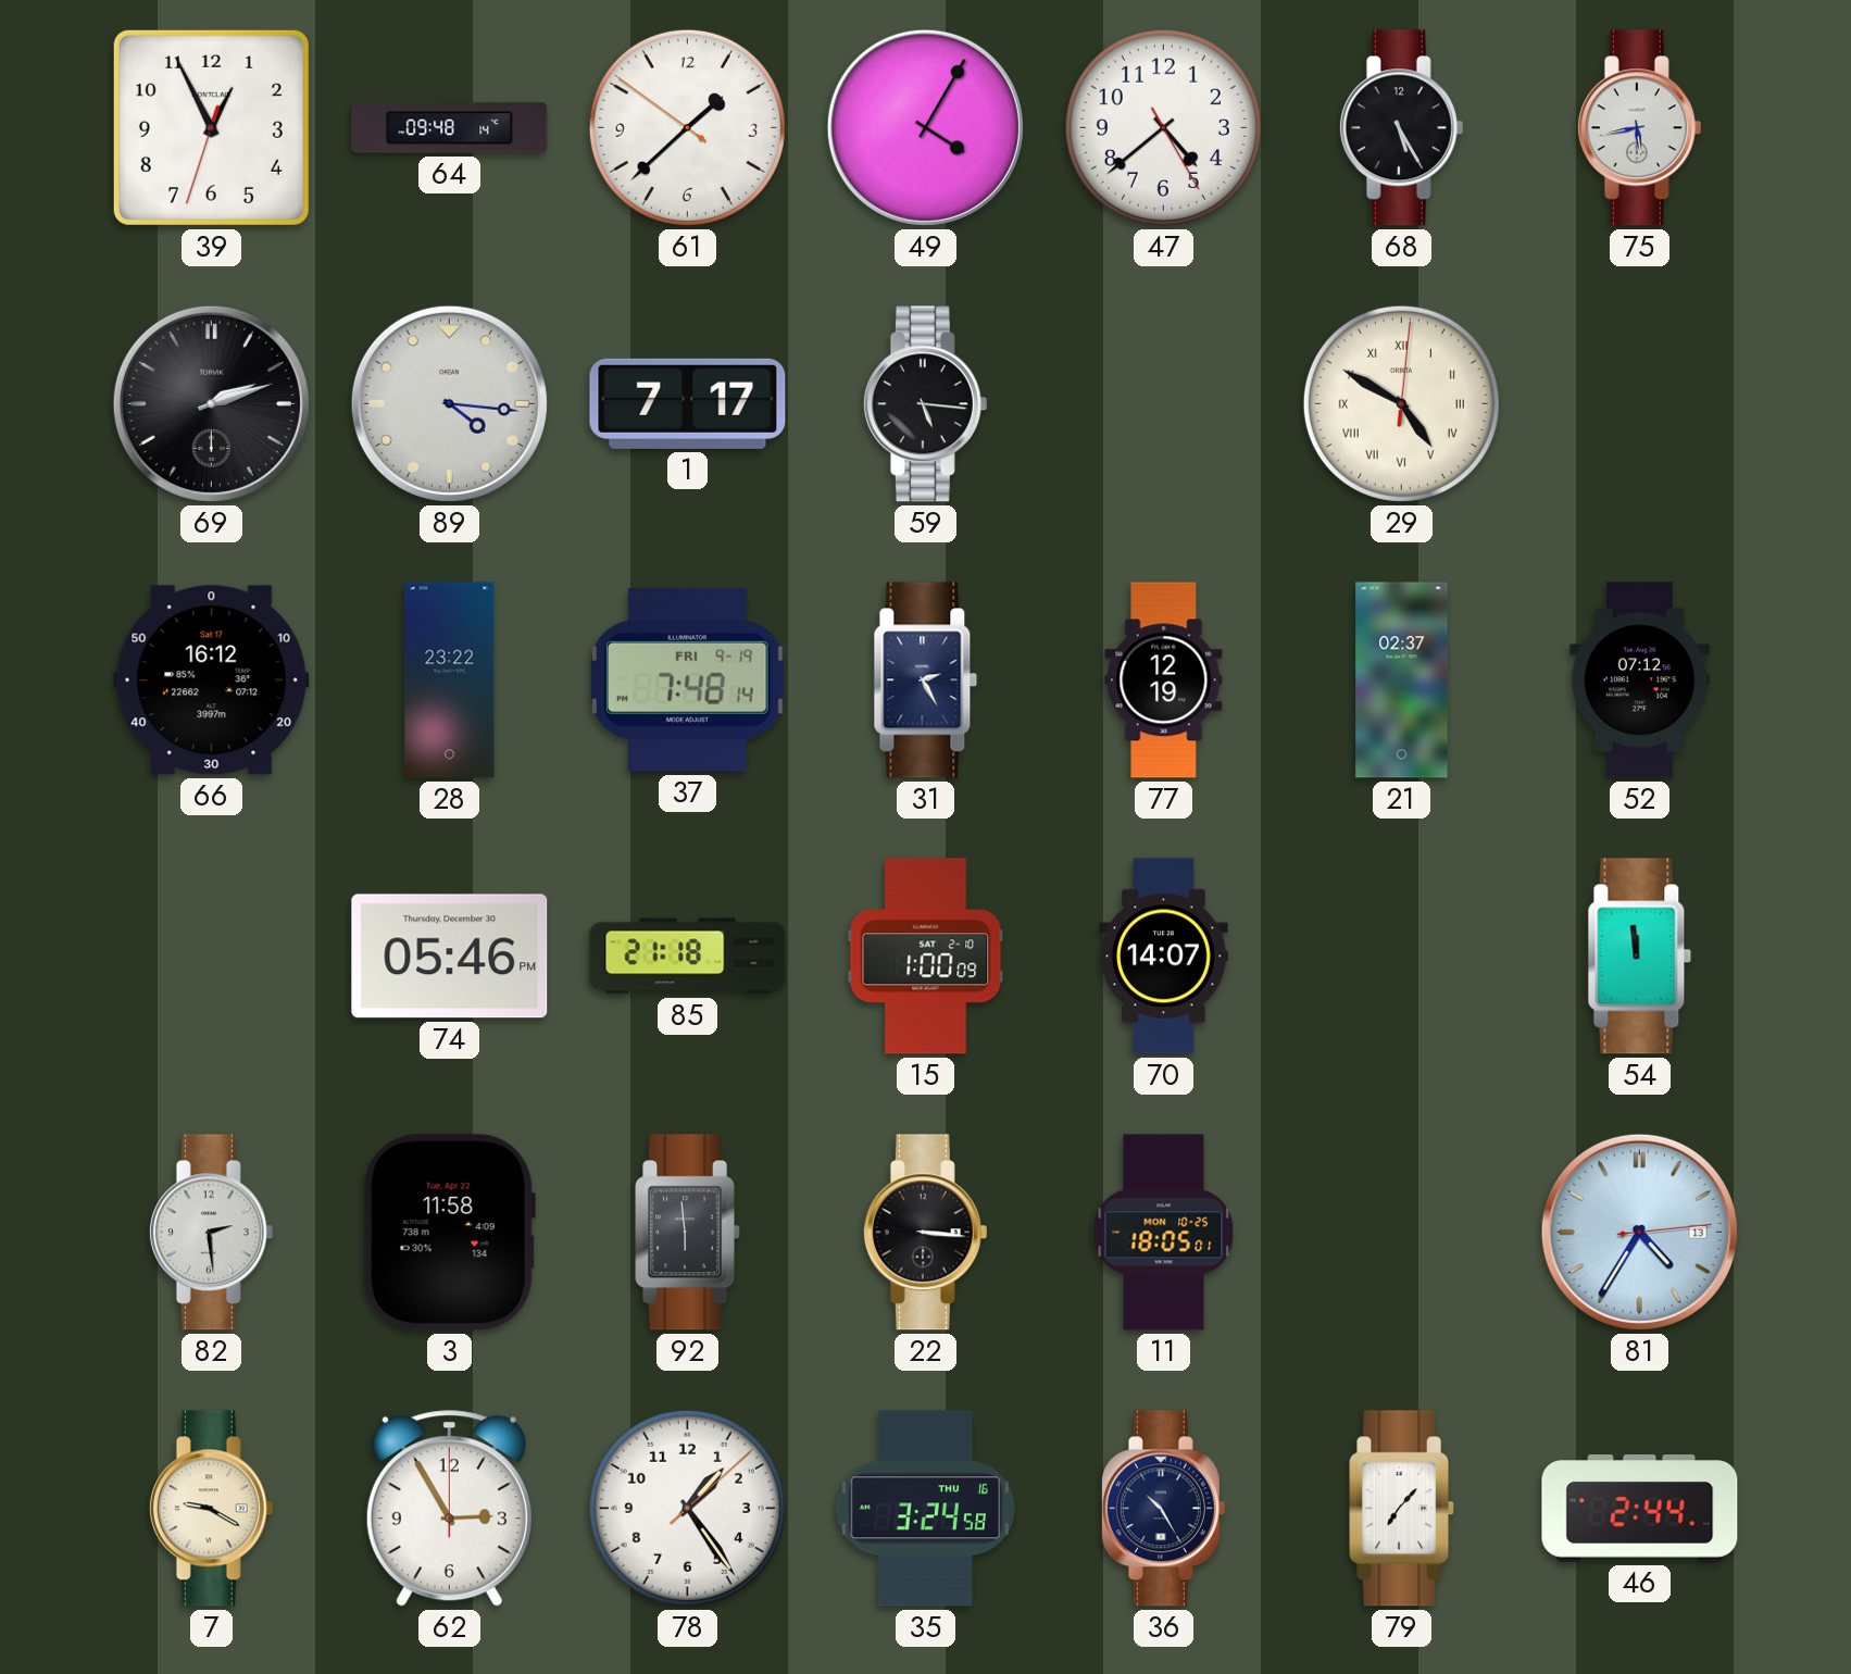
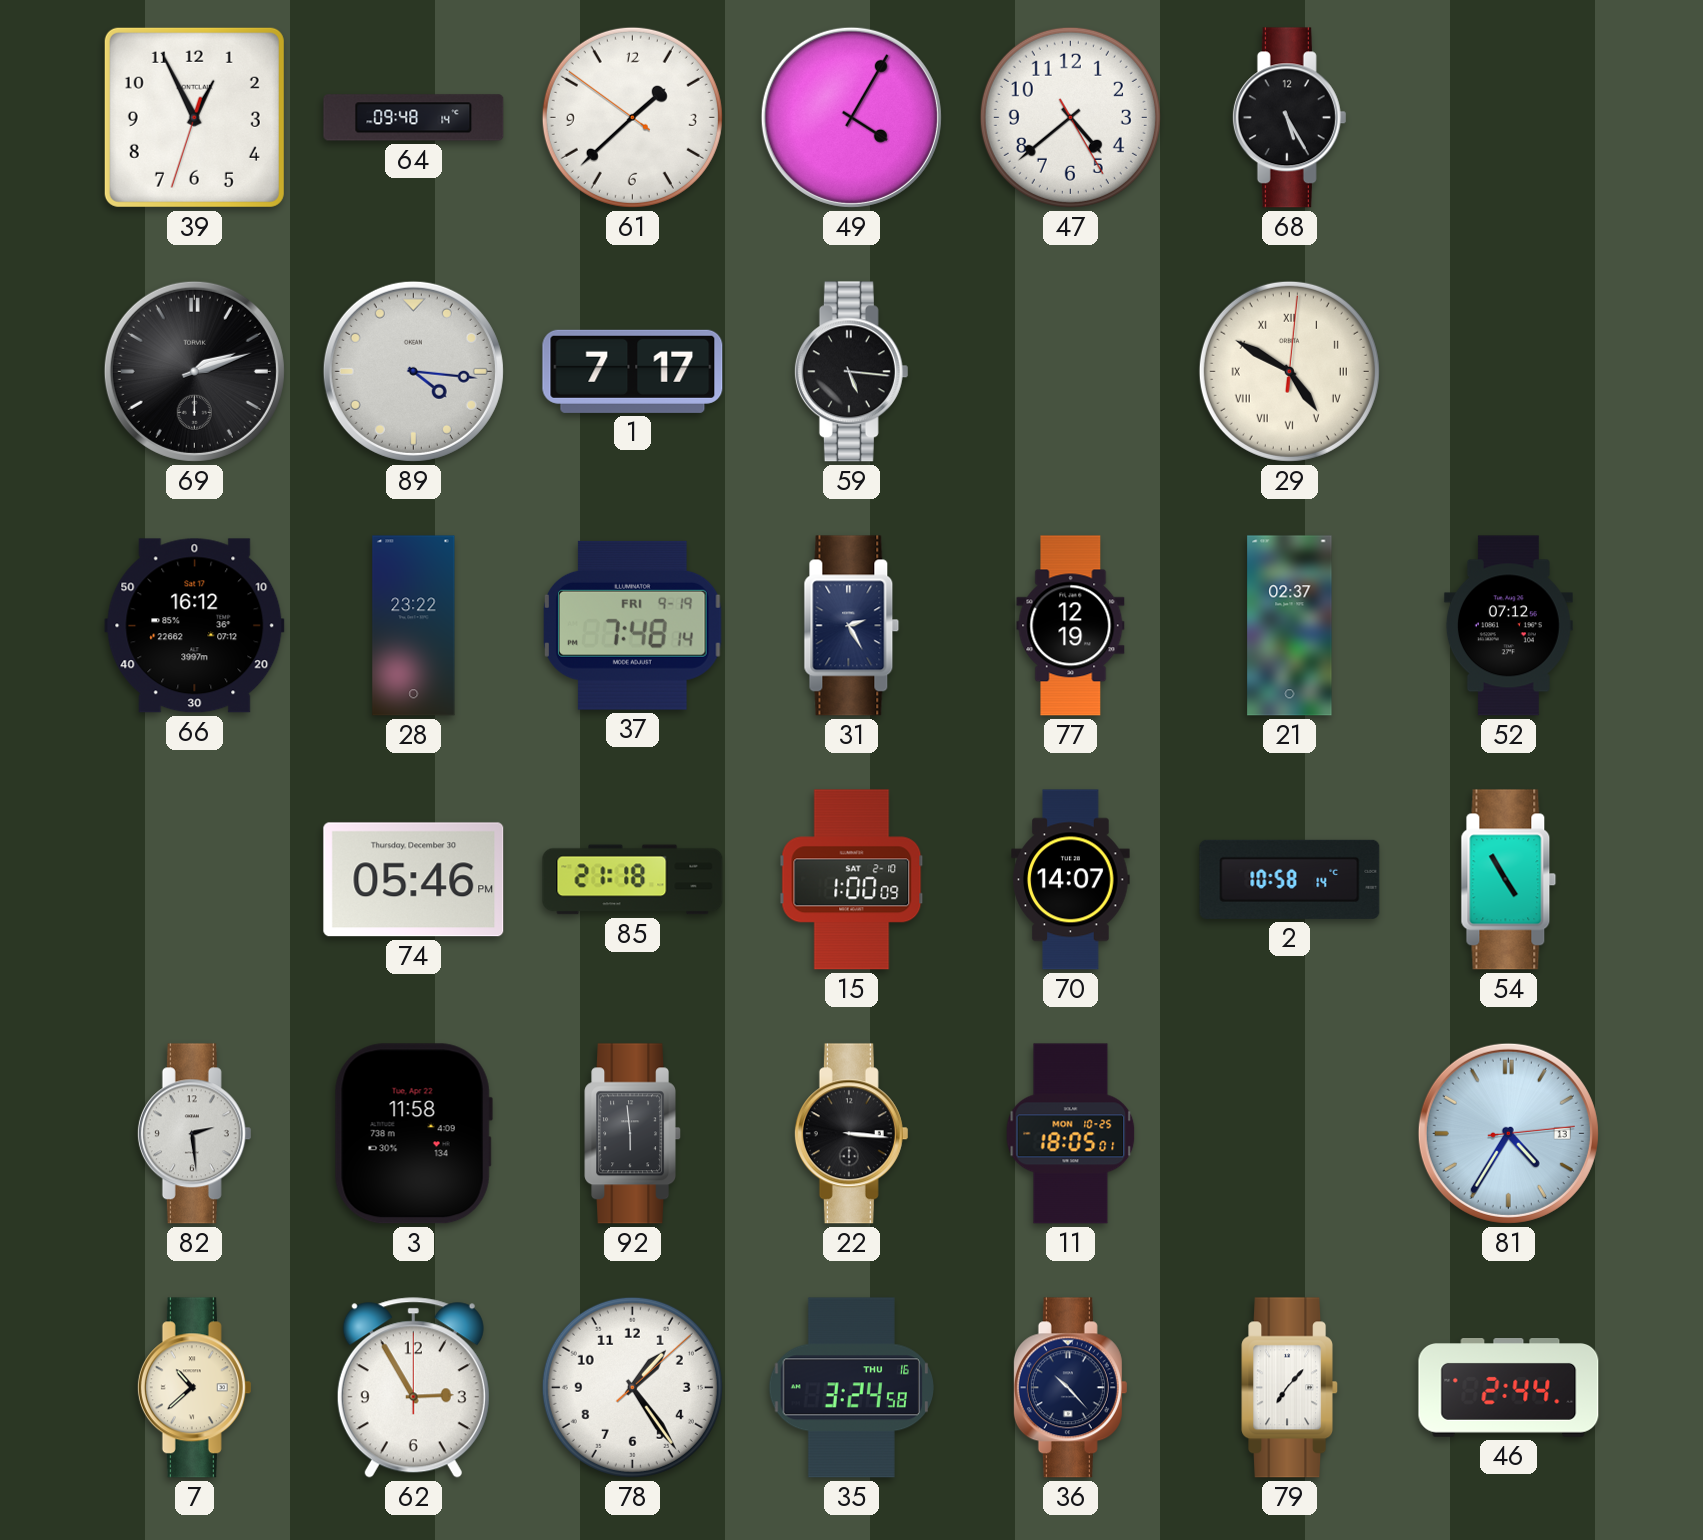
75: 5:43 -> none
2: none -> 10:58
54: 11:59 -> 4:55
7: 9:20 -> 10:38
36: 10:25 -> 10:23
